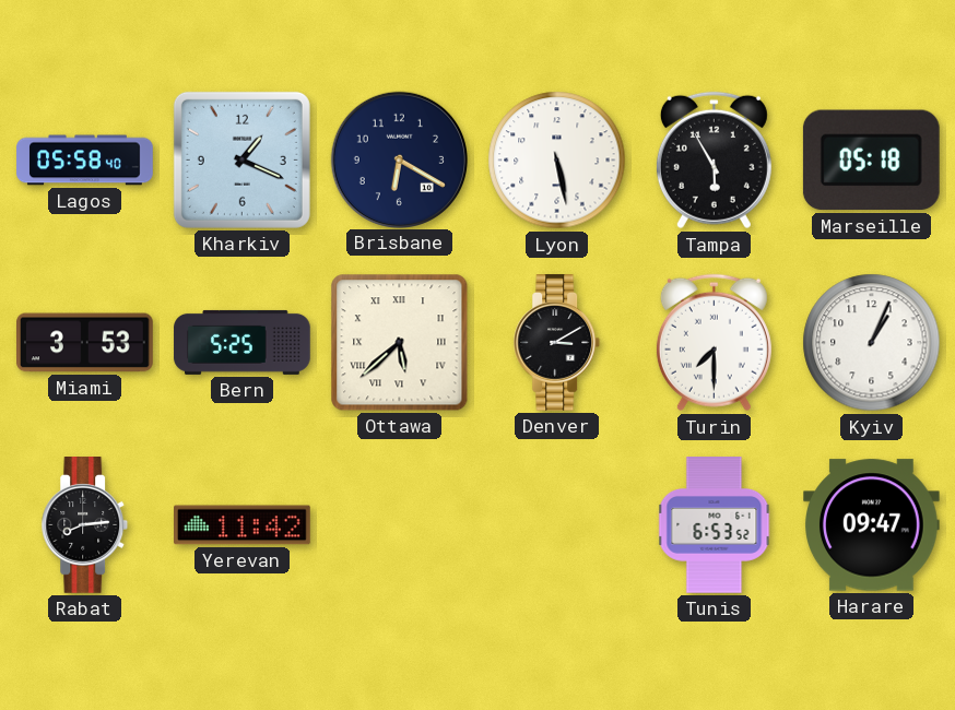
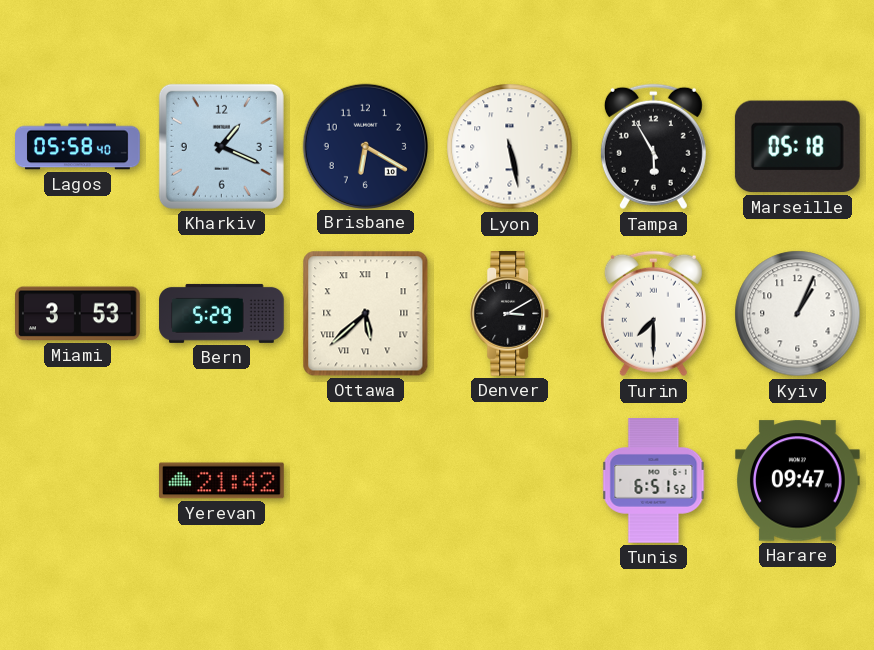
Bern: 5:25 -> 5:29
Rabat: 8:14 -> none
Yerevan: 11:42 -> 21:42
Tunis: 6:53 -> 6:51
